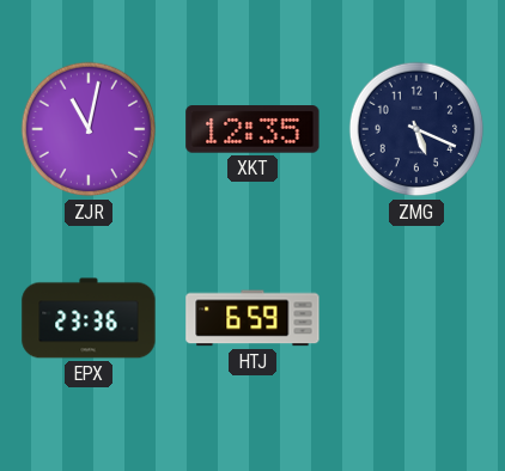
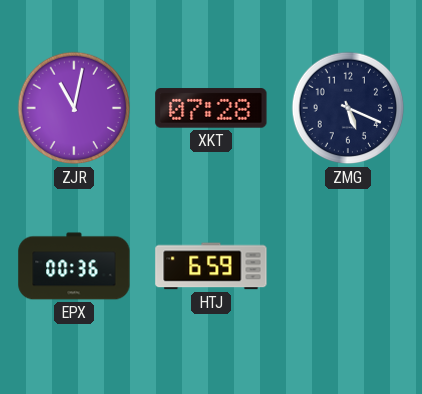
XKT: 12:35 -> 07:28
EPX: 23:36 -> 00:36
